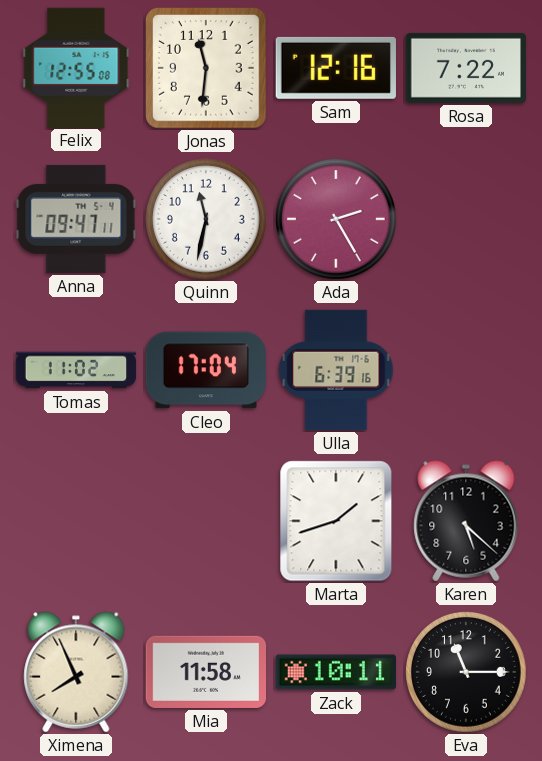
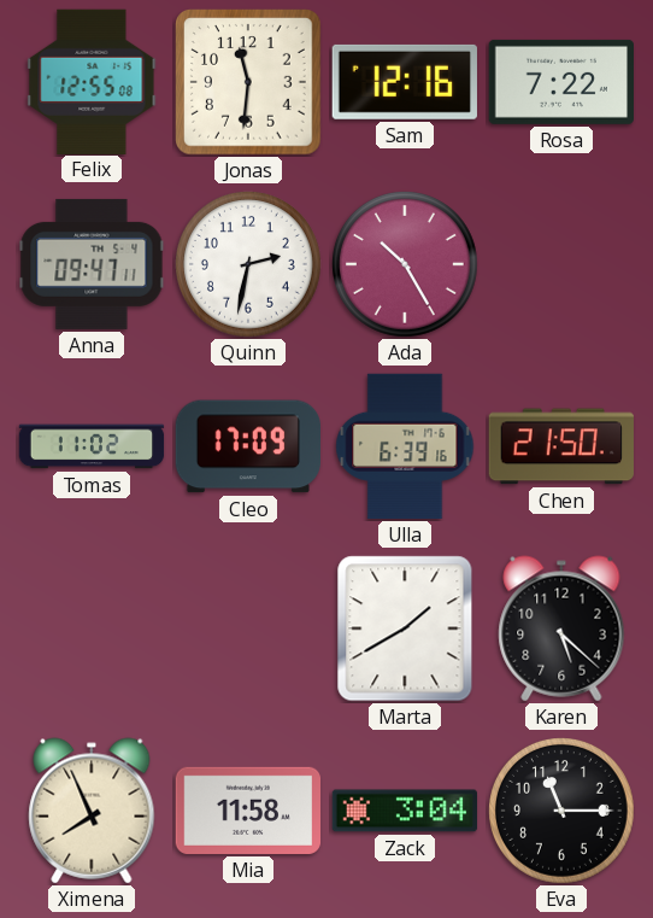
Quinn: 11:32 -> 2:32
Ada: 2:25 -> 10:25
Cleo: 17:04 -> 17:09
Chen: none -> 21:50
Marta: 1:42 -> 1:40
Zack: 10:11 -> 3:04
